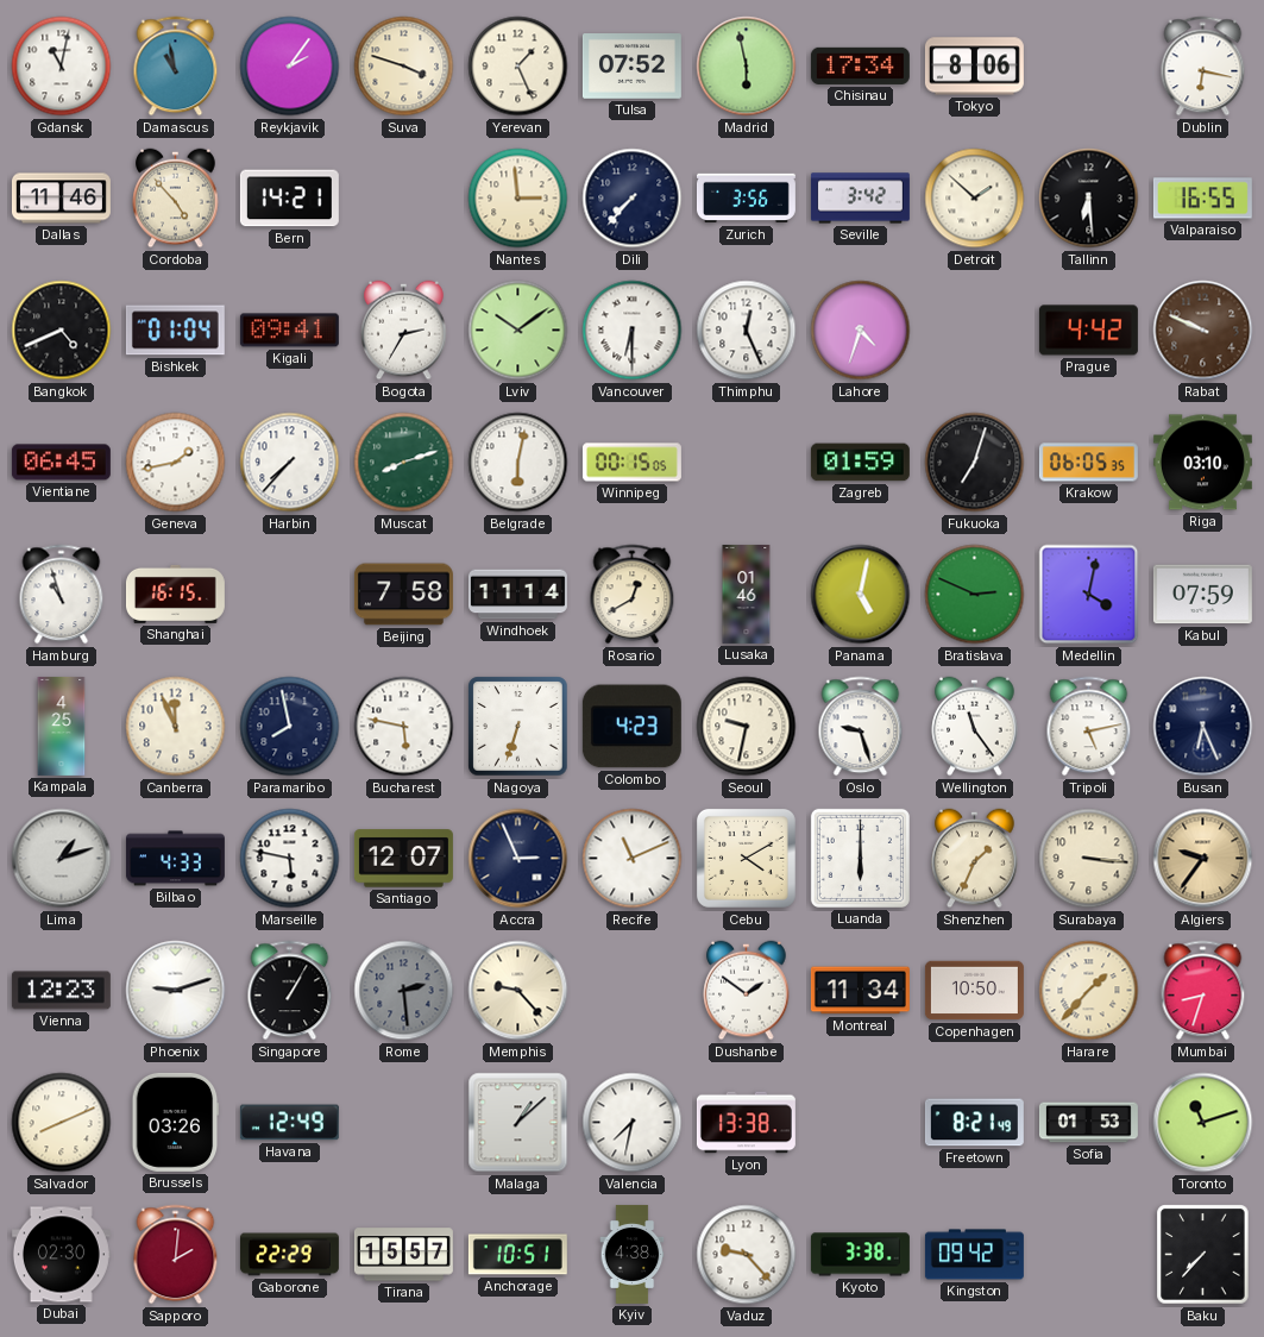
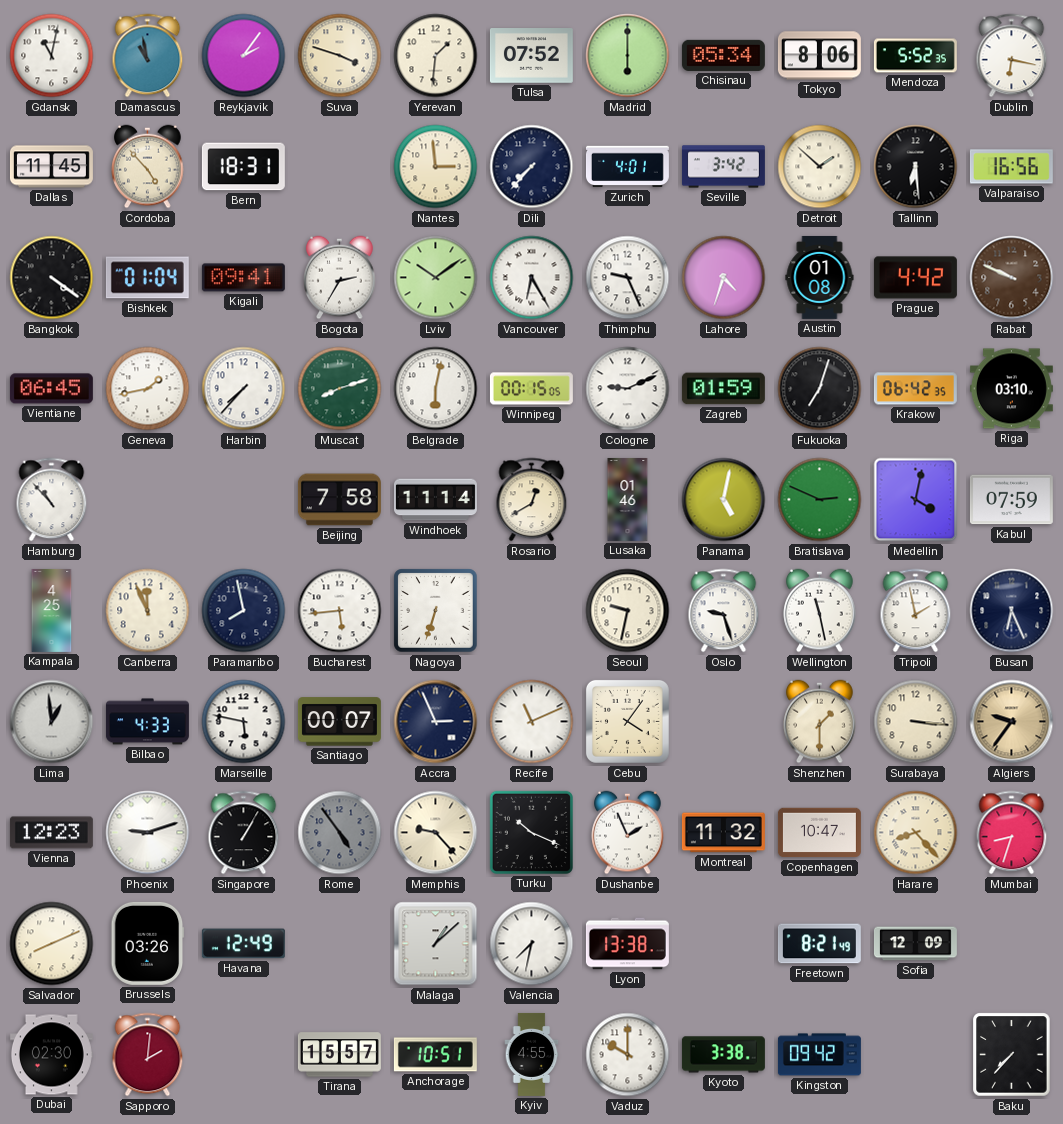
Yerevan: 1:26 -> 1:31
Madrid: 5:58 -> 6:00
Chisinau: 17:34 -> 05:34
Mendoza: none -> 5:52
Dallas: 11:46 -> 11:45
Bern: 14:21 -> 18:31
Zurich: 3:56 -> 4:01
Valparaiso: 16:55 -> 16:56
Bangkok: 4:41 -> 4:21
Vancouver: 6:30 -> 6:25
Thimphu: 12:26 -> 9:26
Austin: none -> 01:08
Cologne: none -> 9:11
Krakow: 06:05 -> 06:42
Hamburg: 10:57 -> 10:53
Shanghai: 16:15 -> none
Bucharest: 5:47 -> 5:44
Colombo: 4:23 -> none
Wellington: 11:24 -> 11:28
Tripoli: 5:13 -> 1:58
Lima: 1:12 -> 12:59
Santiago: 12:07 -> 00:07
Cebu: 4:10 -> 4:06
Luanda: 6:00 -> none
Shenzhen: 1:34 -> 1:30
Rome: 2:29 -> 4:54
Turku: none -> 10:19
Dushanbe: 1:51 -> 1:56
Montreal: 11:34 -> 11:32
Copenhagen: 10:50 -> 10:47
Harare: 1:37 -> 8:23
Sofia: 01:53 -> 12:09
Toronto: 11:12 -> none
Gaborone: 22:29 -> none
Kyiv: 4:38 -> 4:55
Vaduz: 9:23 -> 10:00
